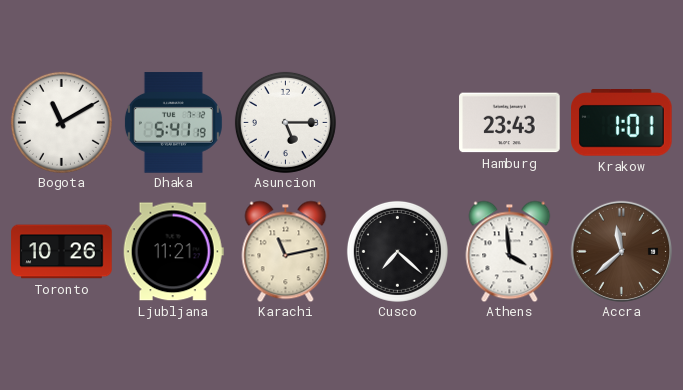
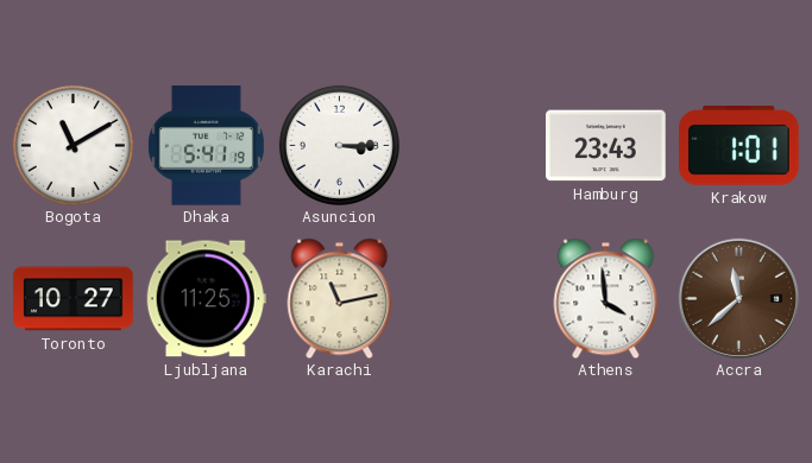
Asuncion: 5:15 -> 3:15
Toronto: 10:26 -> 10:27
Ljubljana: 11:21 -> 11:25
Cusco: 7:22 -> none
